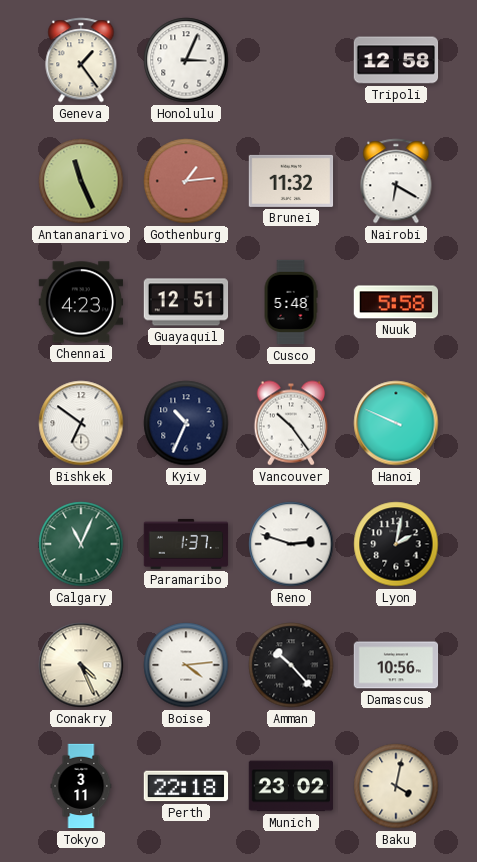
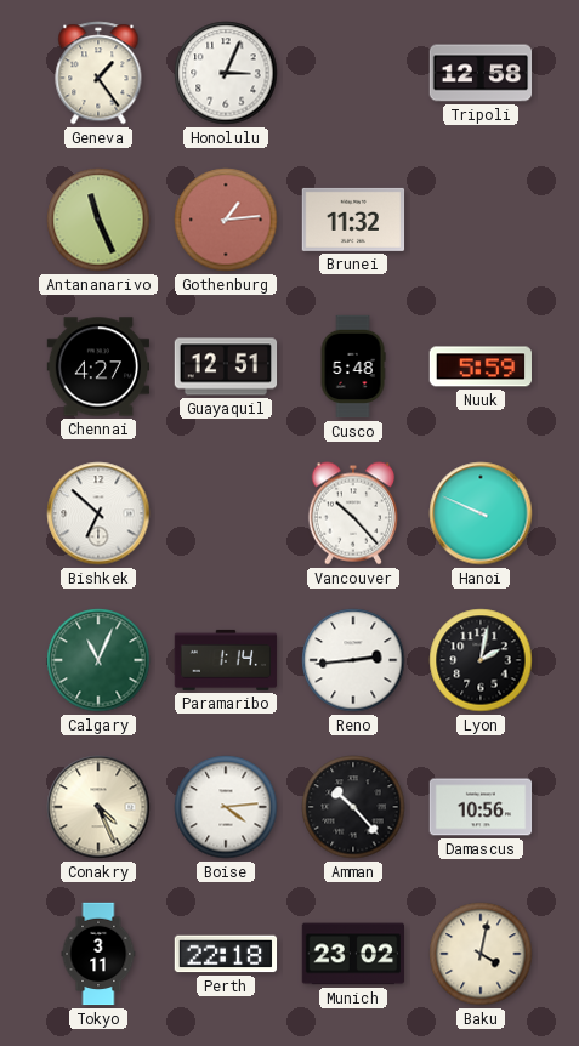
Nairobi: 6:20 -> none
Chennai: 4:23 -> 4:27
Nuuk: 5:58 -> 5:59
Bishkek: 6:51 -> 6:52
Kyiv: 10:34 -> none
Vancouver: 10:24 -> 10:23
Paramaribo: 1:37 -> 1:14
Reno: 2:48 -> 2:44
